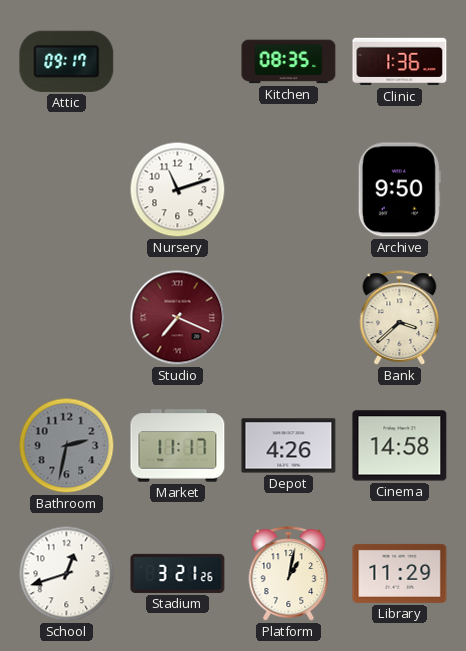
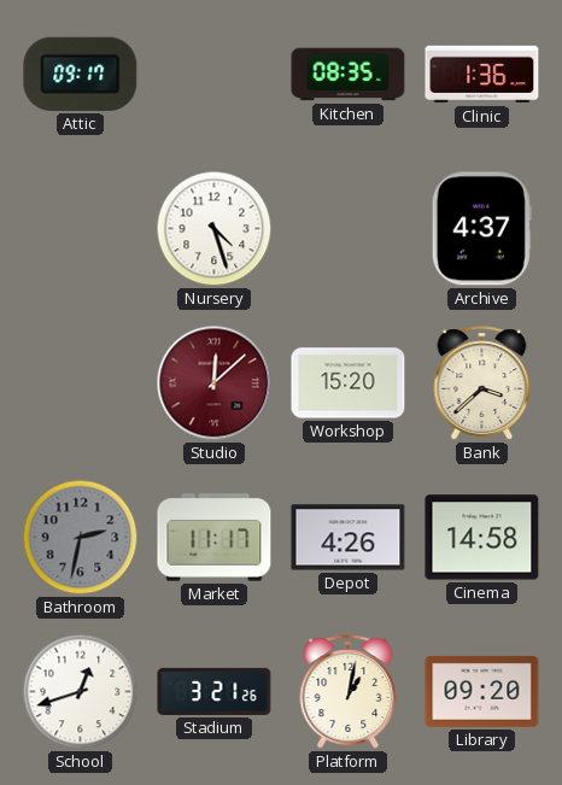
Nursery: 11:12 -> 4:27
Archive: 9:50 -> 4:37
Studio: 7:19 -> 12:08
Workshop: none -> 15:20
Library: 11:29 -> 09:20
